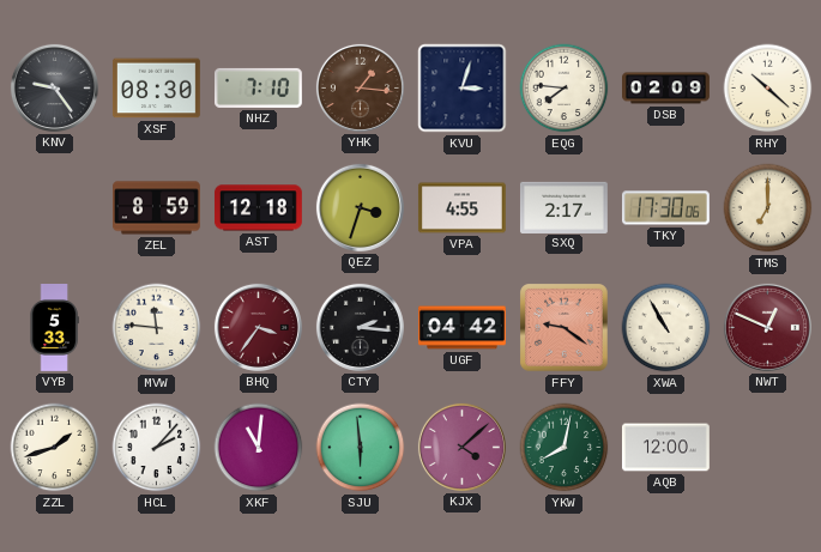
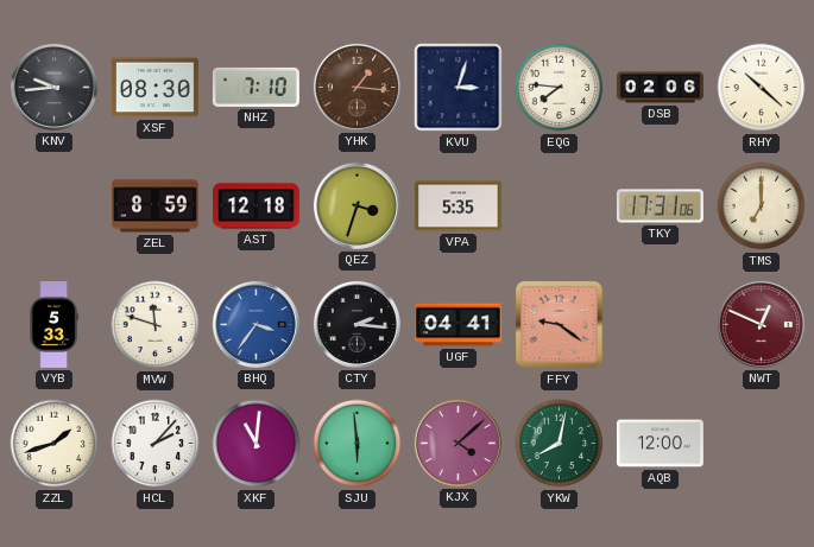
KNV: 9:24 -> 9:44
DSB: 02:09 -> 02:06
VPA: 4:55 -> 5:35
SXQ: 2:17 -> none
TKY: 17:30 -> 17:31
MVW: 11:46 -> 11:48
BHQ dial: burgundy -> blue
UGF: 04:42 -> 04:41
XWA: 10:55 -> none
